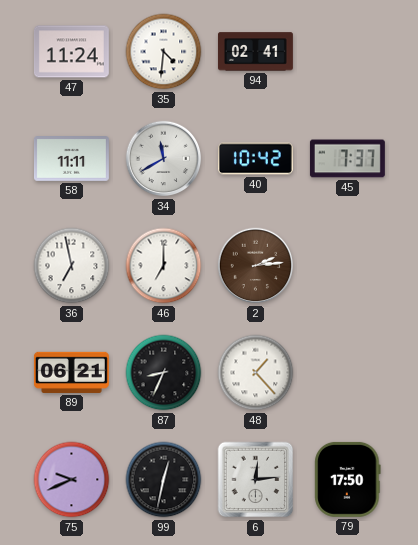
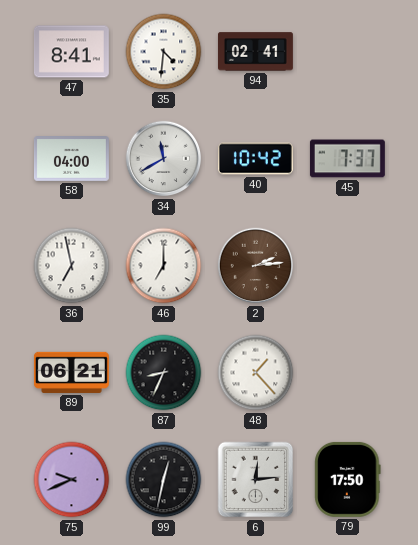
47: 11:24 -> 8:41
58: 11:11 -> 04:00
